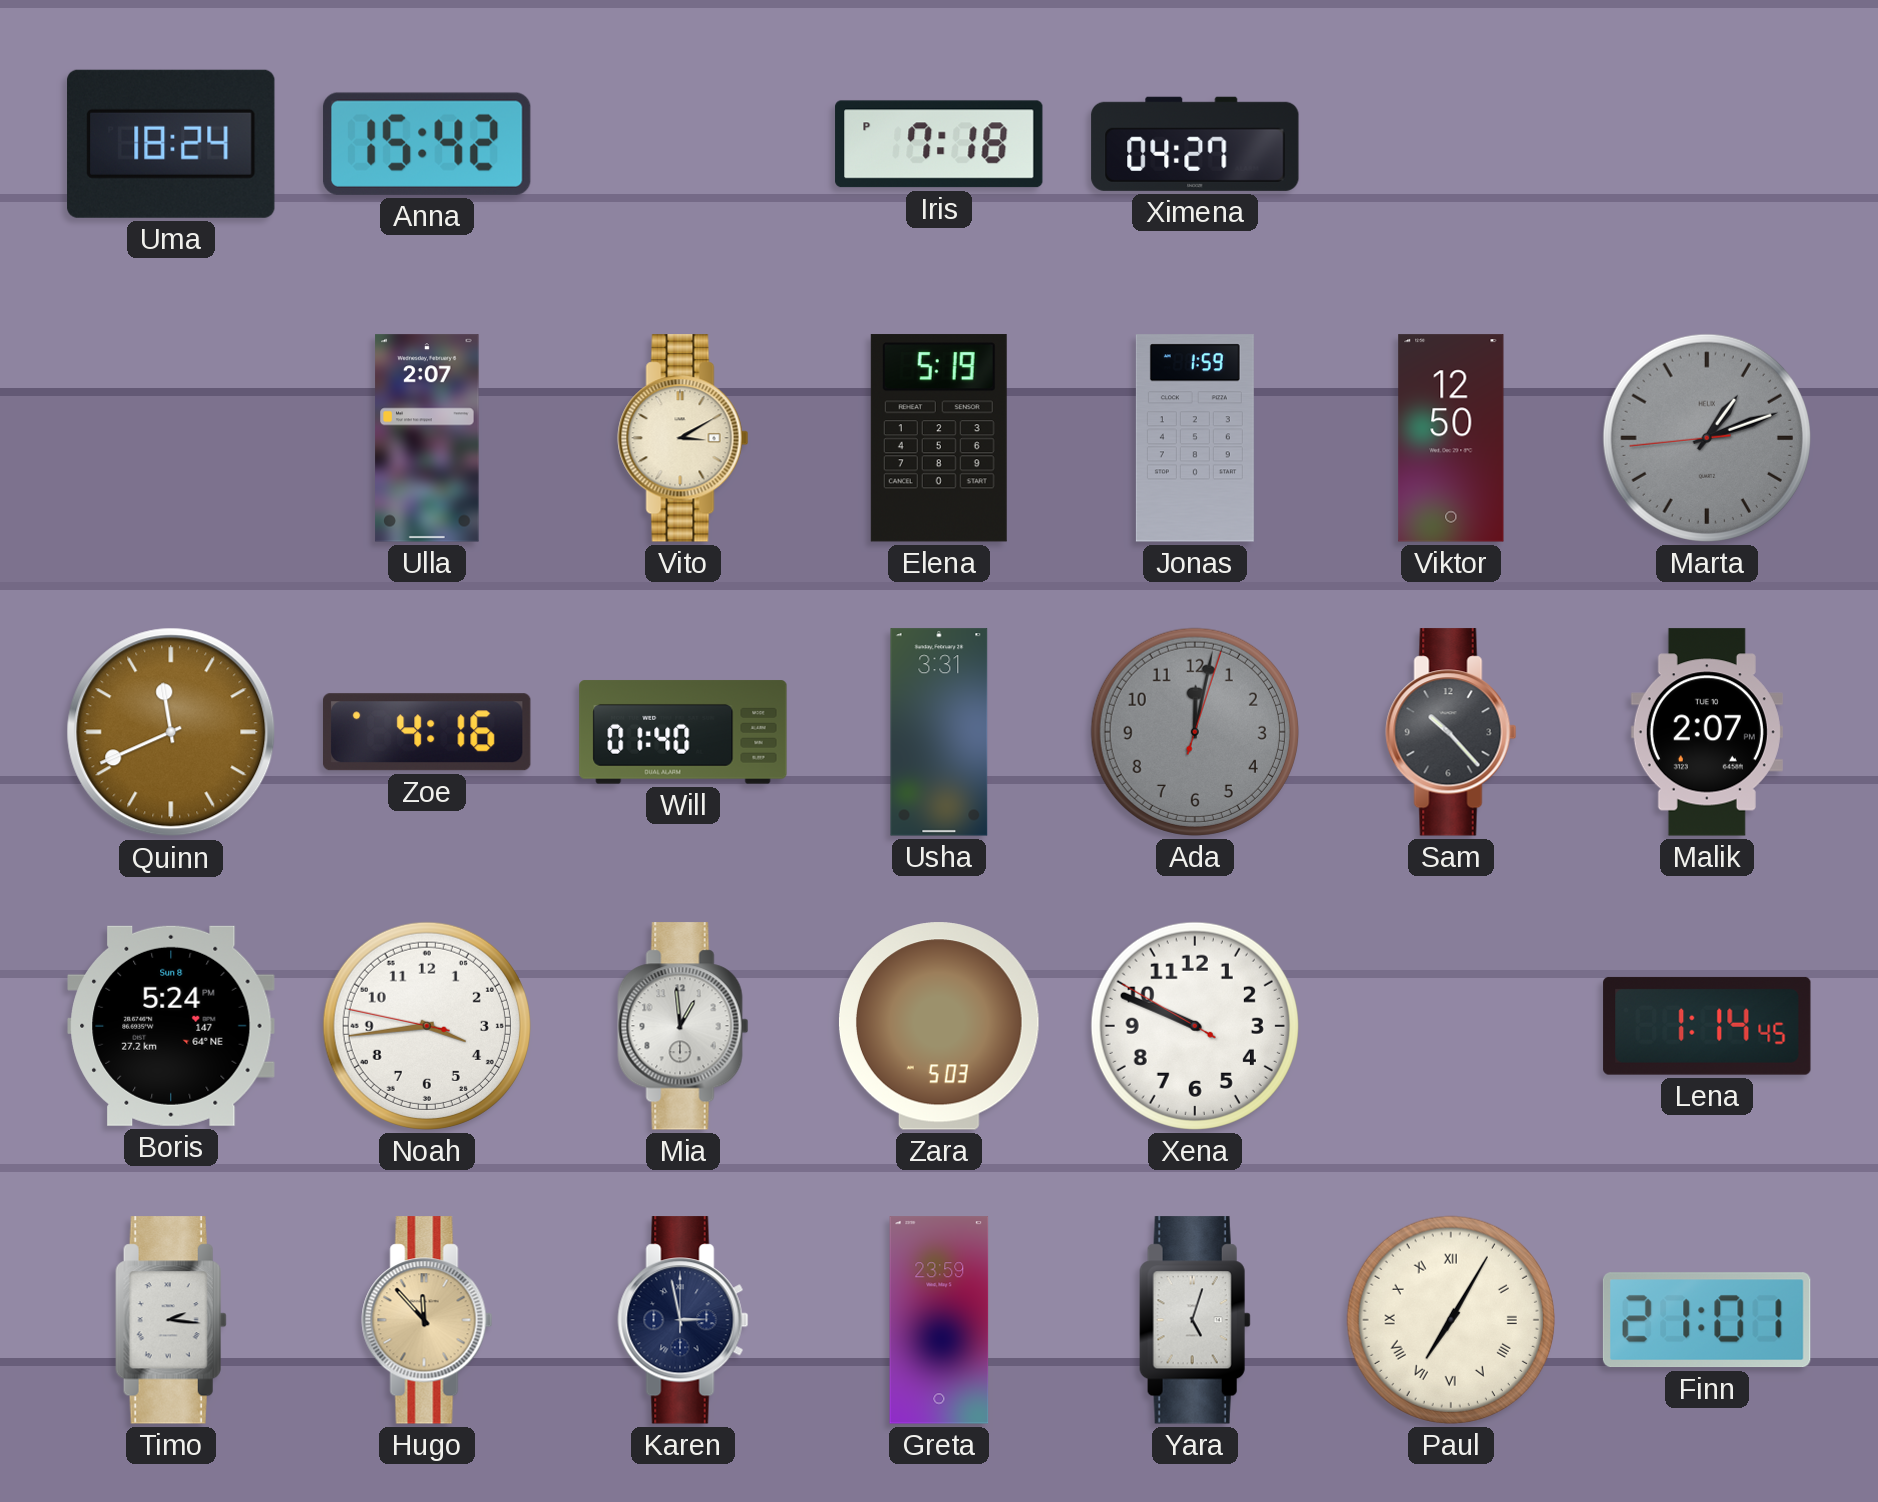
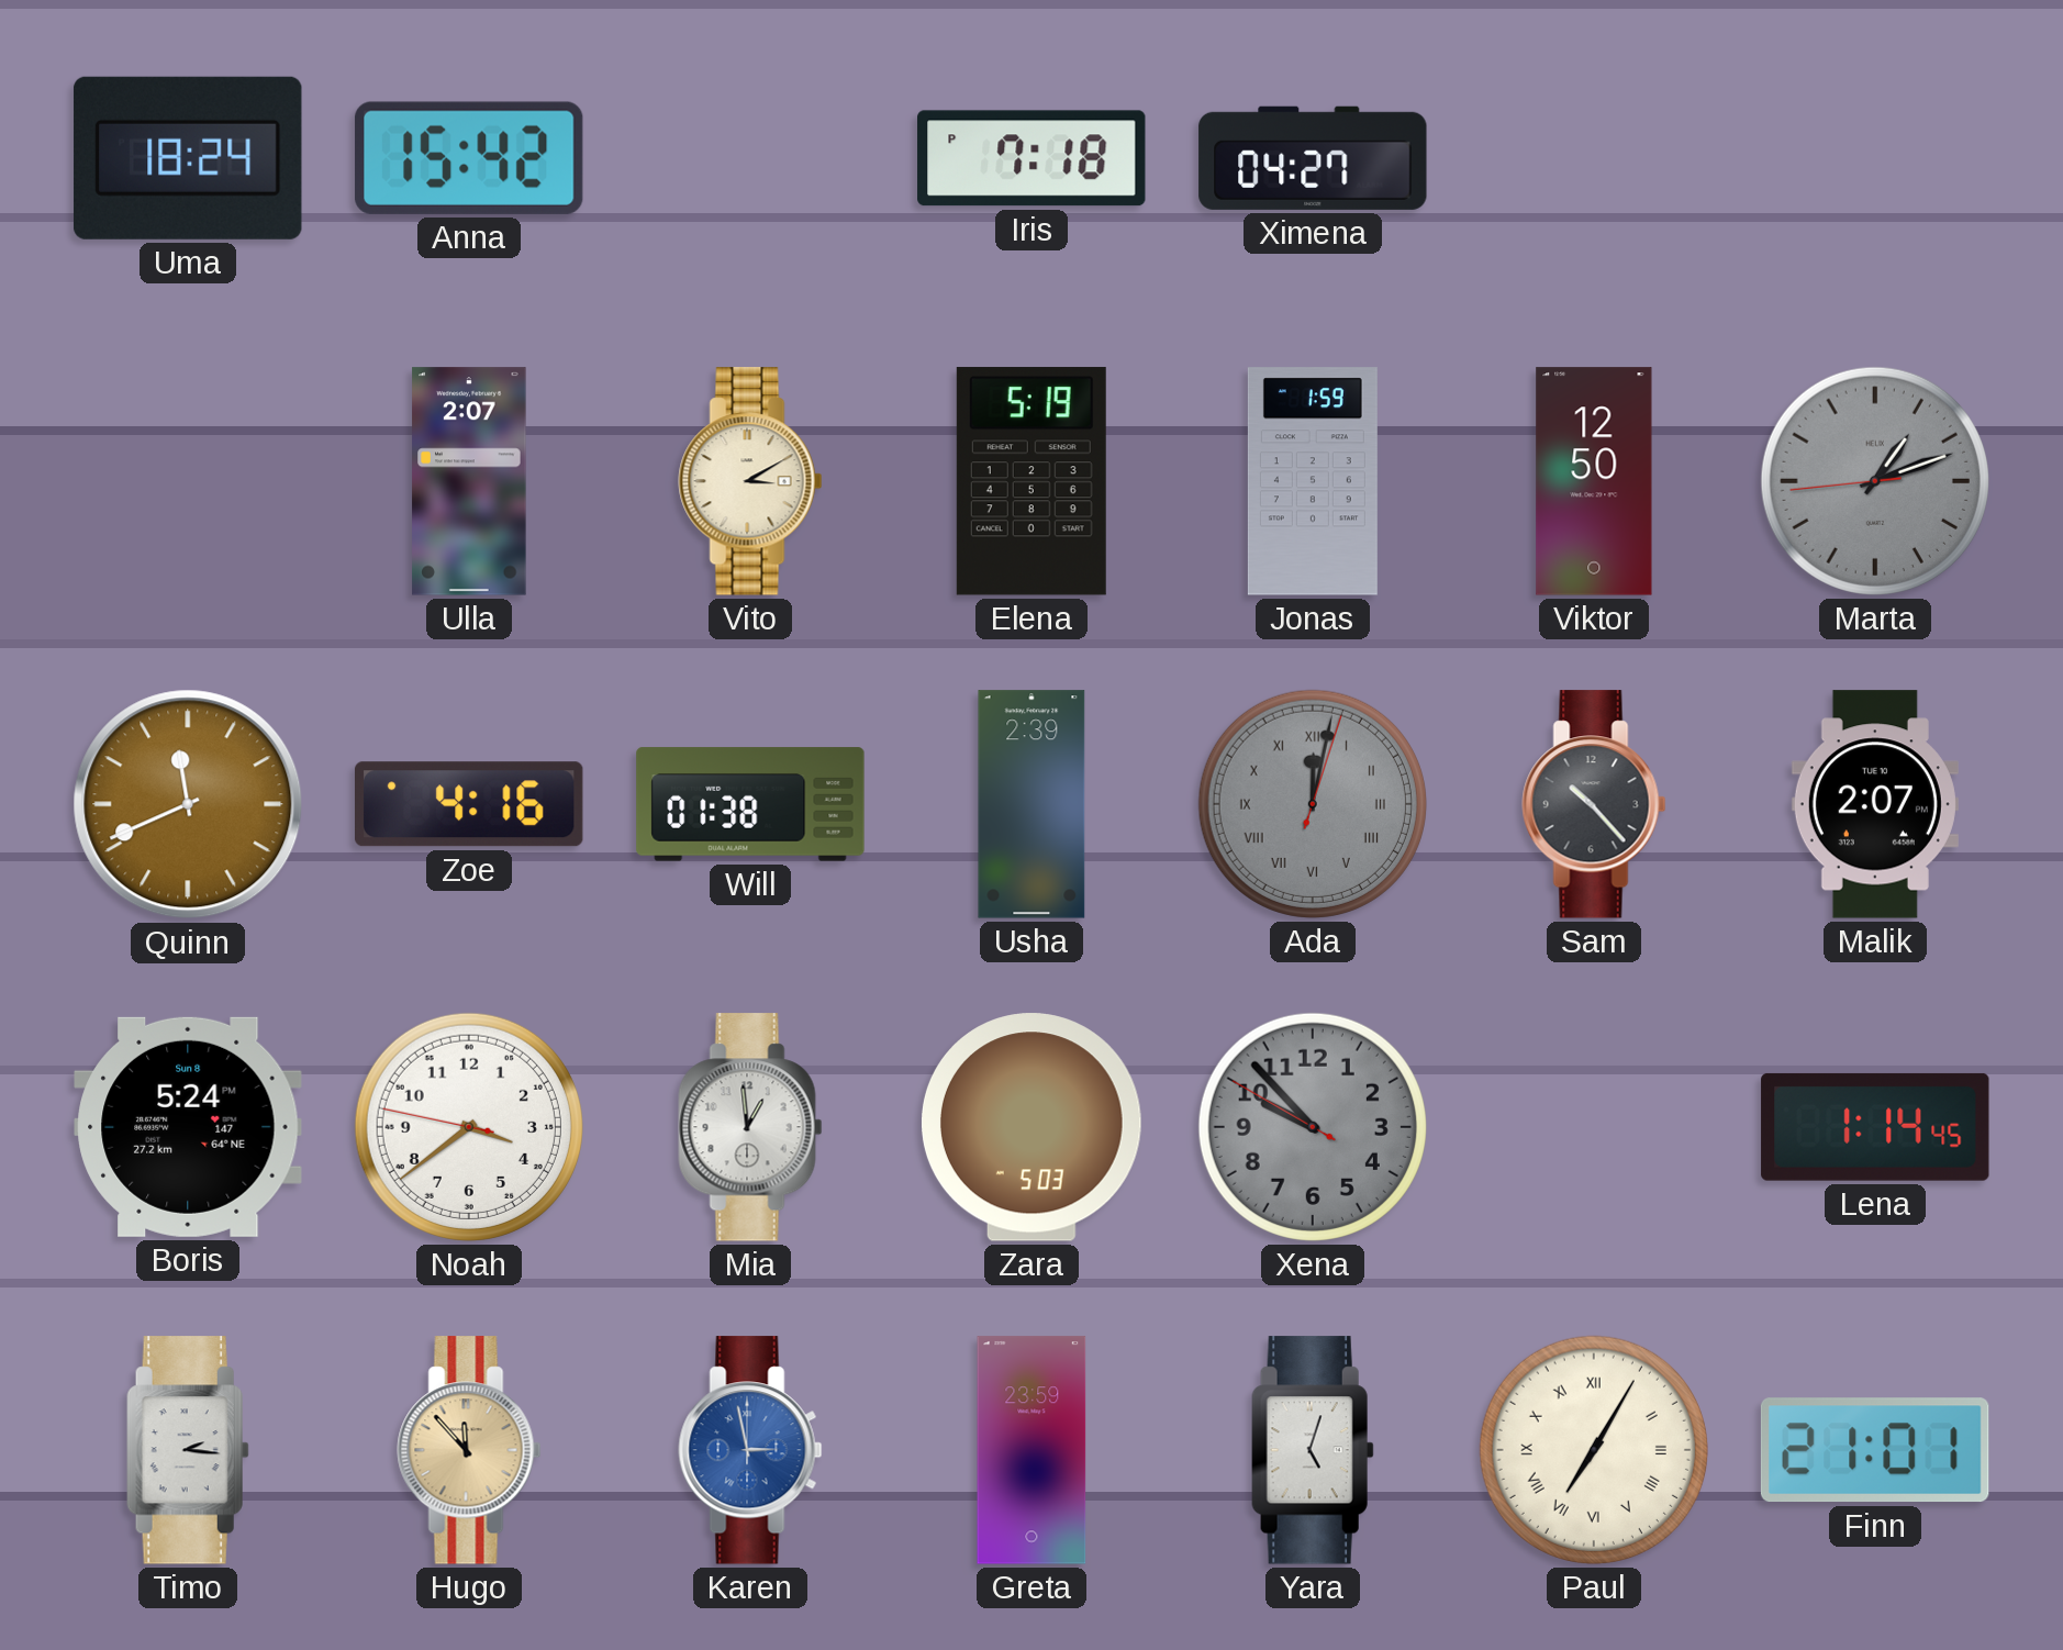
Will: 01:40 -> 01:38
Usha: 3:31 -> 2:39
Ada numerals: Arabic -> Roman
Noah: 3:43 -> 3:38
Xena: 9:48 -> 9:52
Xena dial: white -> grey
Karen dial: navy -> blue
